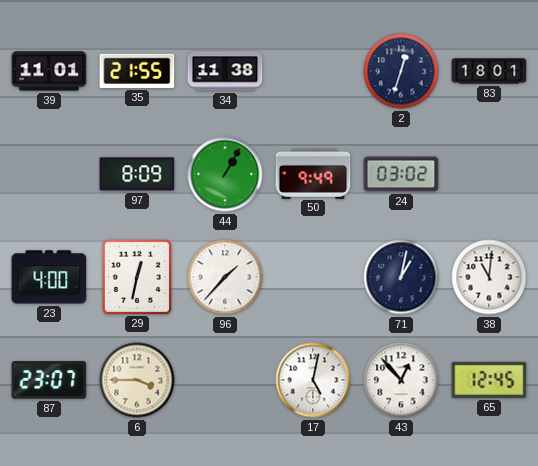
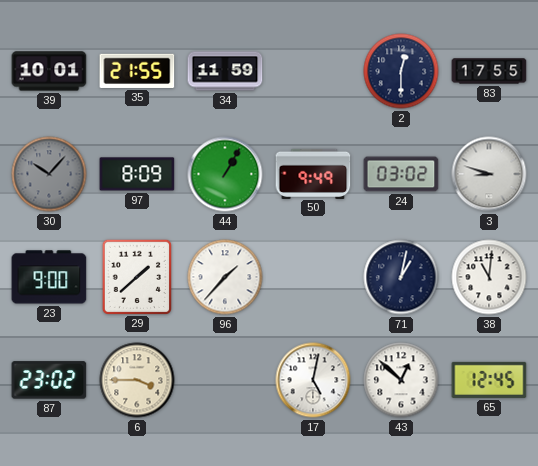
39: 11:01 -> 10:01
34: 11:38 -> 11:59
2: 12:33 -> 12:30
83: 18:01 -> 17:55
30: none -> 10:07
3: none -> 8:48
23: 4:00 -> 9:00
29: 12:32 -> 1:38
87: 23:07 -> 23:02
43: 12:53 -> 12:52
